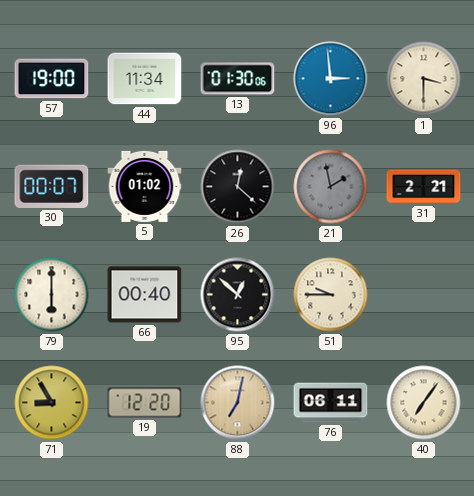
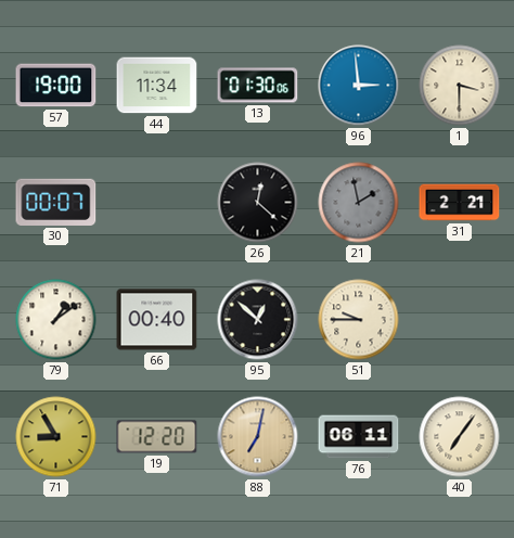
5: 01:02 -> none
79: 6:00 -> 1:09
